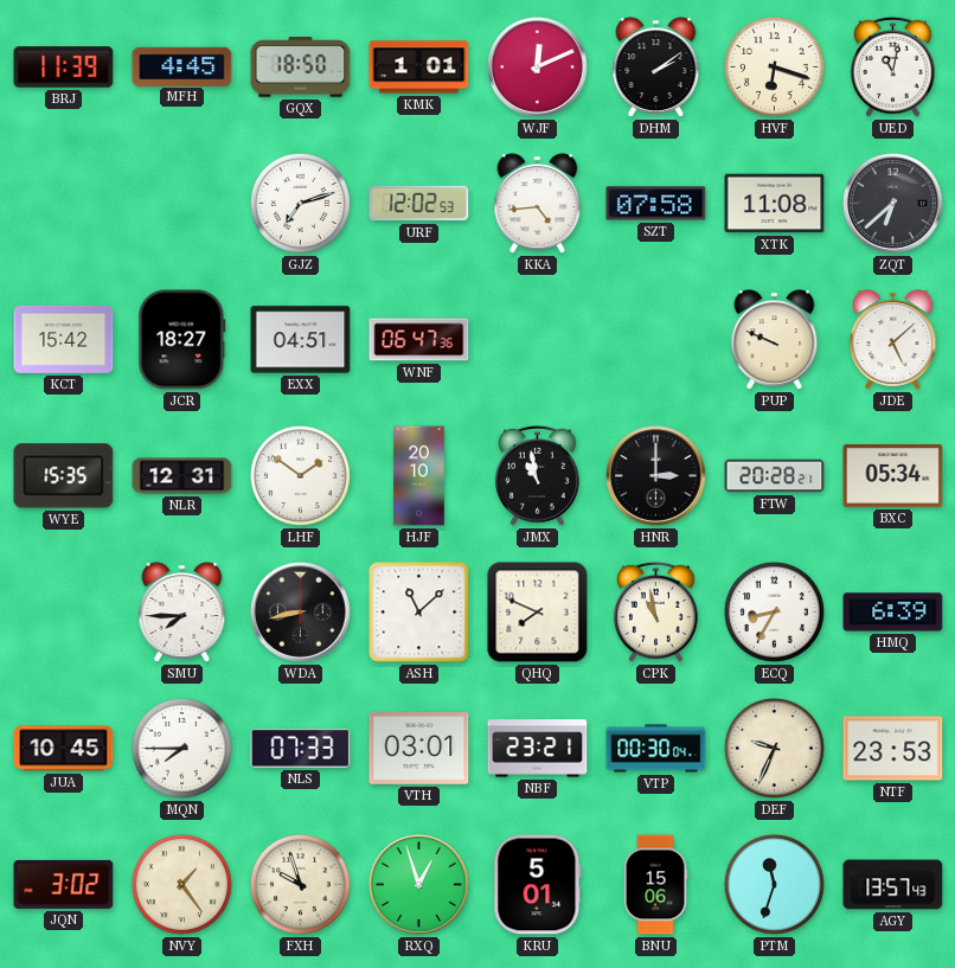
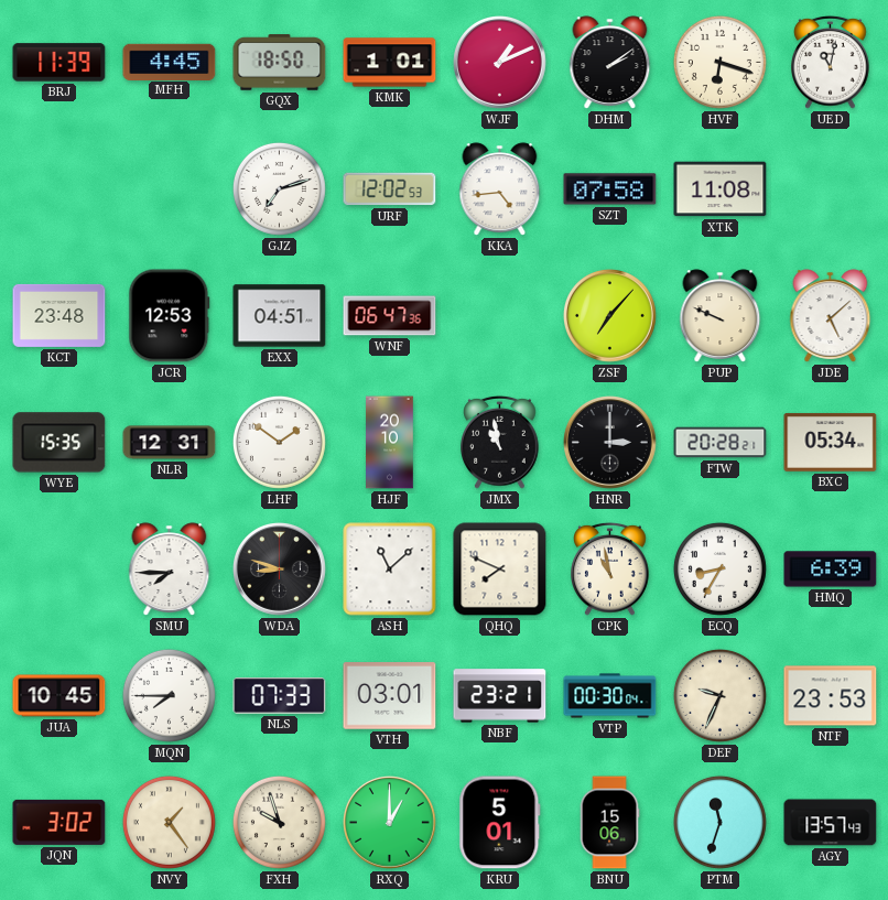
WJF: 12:11 -> 1:11
ZQT: 6:38 -> none
KCT: 15:42 -> 23:48
JCR: 18:27 -> 12:53
ZSF: none -> 7:07
WDA: 8:43 -> 8:48
RXQ: 12:57 -> 1:00
